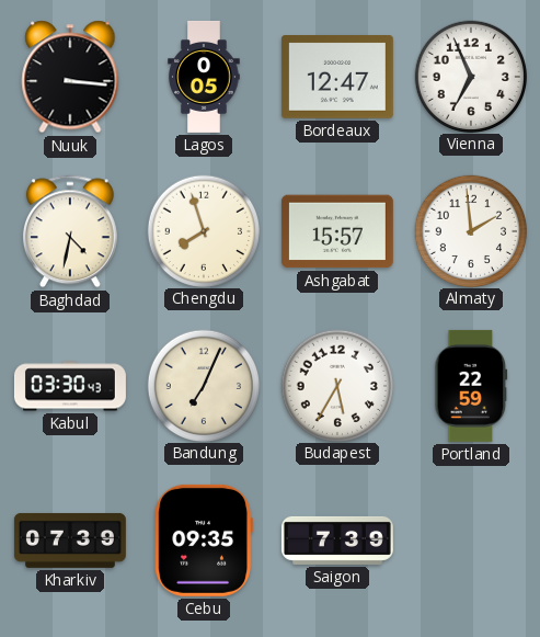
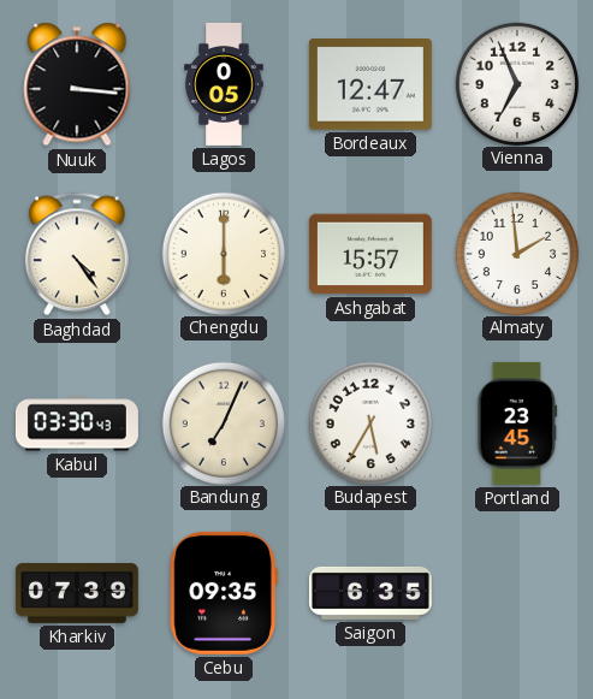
Baghdad: 4:32 -> 4:24
Chengdu: 7:57 -> 6:00
Portland: 22:59 -> 23:45
Saigon: 7:39 -> 6:35
